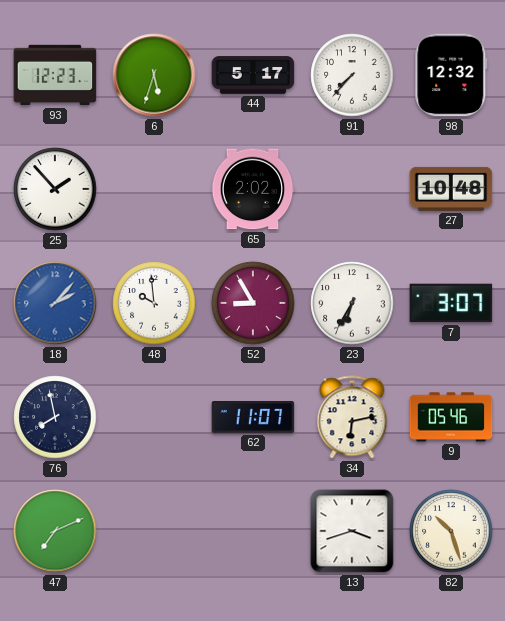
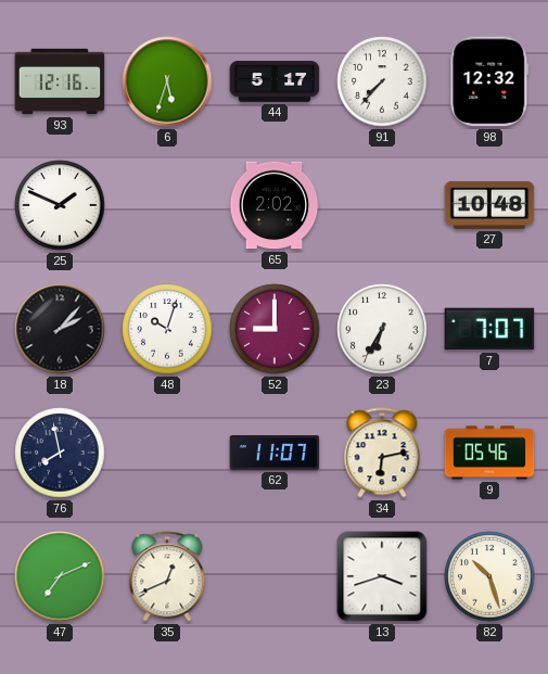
93: 12:23 -> 12:16
25: 1:53 -> 1:49
18 dial: blue -> black
48: 9:59 -> 10:03
52: 8:55 -> 9:00
7: 3:07 -> 7:07
35: none -> 12:41
